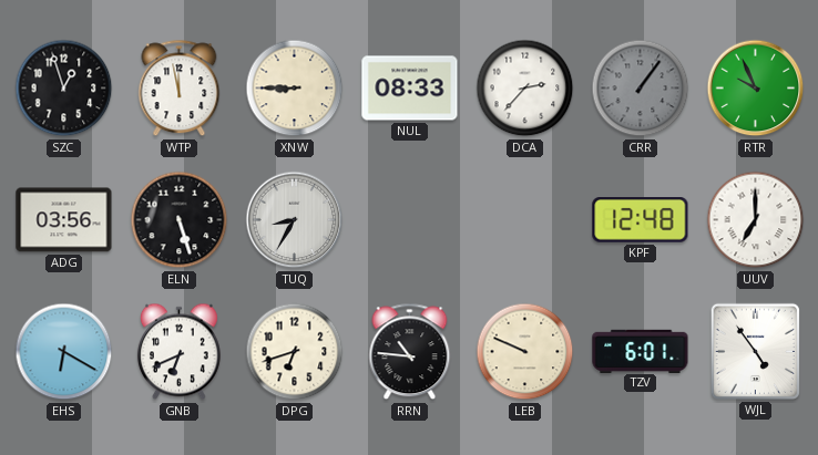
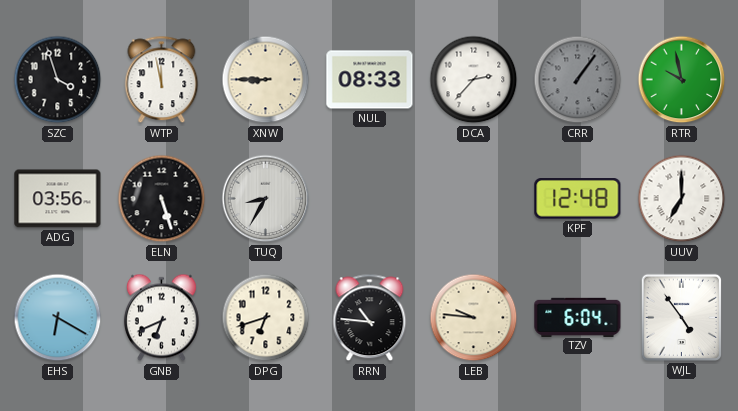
SZC: 12:57 -> 3:57
RTR: 9:56 -> 9:58
LEB: 9:49 -> 9:46
TZV: 6:01 -> 6:04
